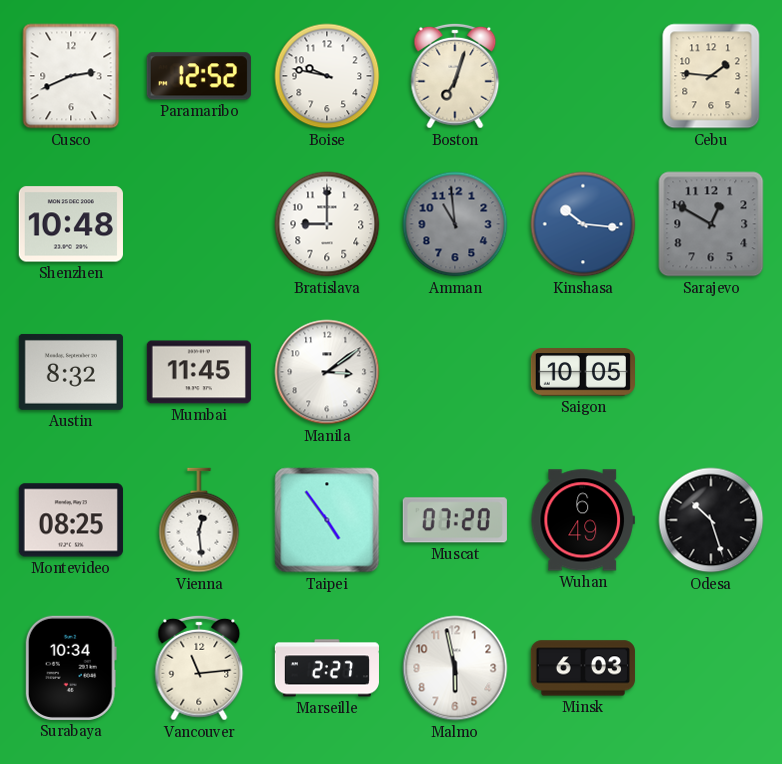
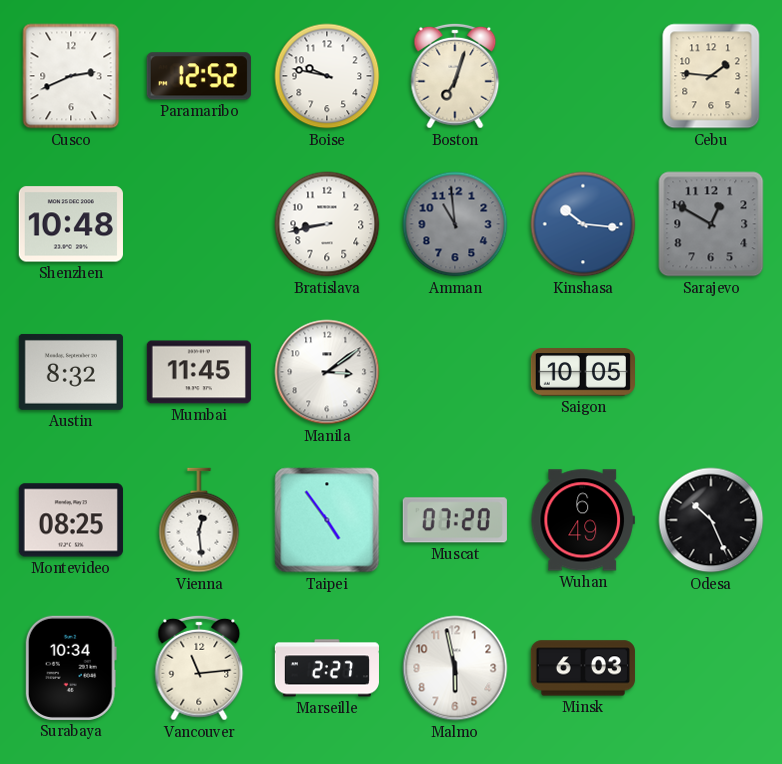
Bratislava: 9:00 -> 8:43
Odesa: 10:27 -> 10:26
